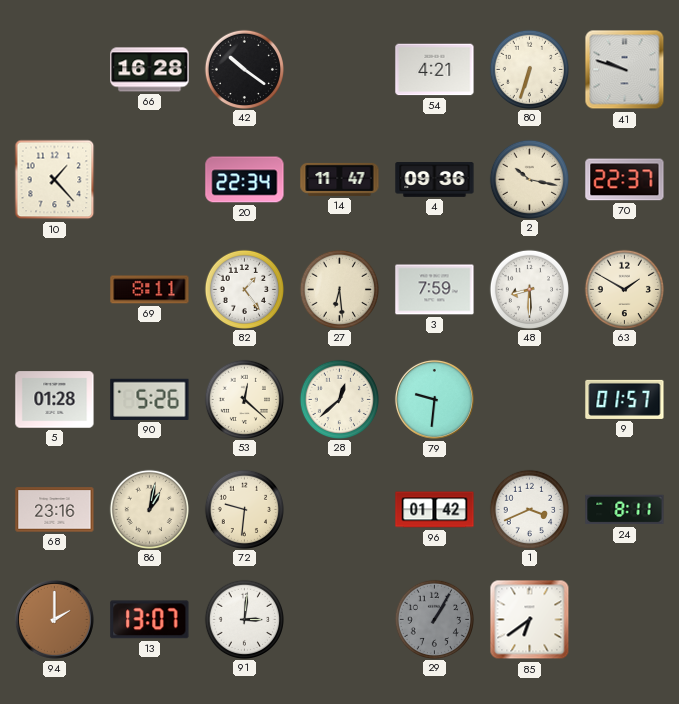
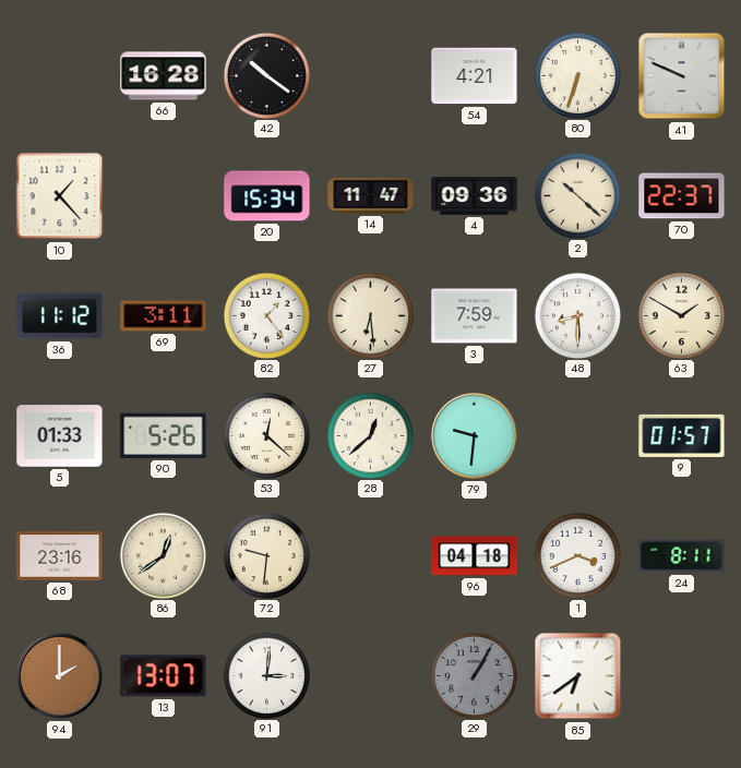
41: 9:48 -> 9:49
20: 22:34 -> 15:34
2: 10:17 -> 10:22
36: none -> 11:12
69: 8:11 -> 3:11
5: 01:28 -> 01:33
86: 1:02 -> 12:39
96: 01:42 -> 04:18
